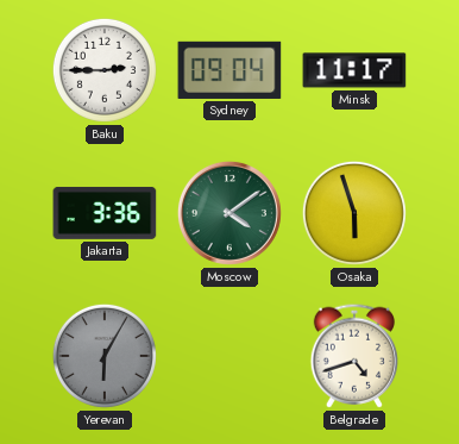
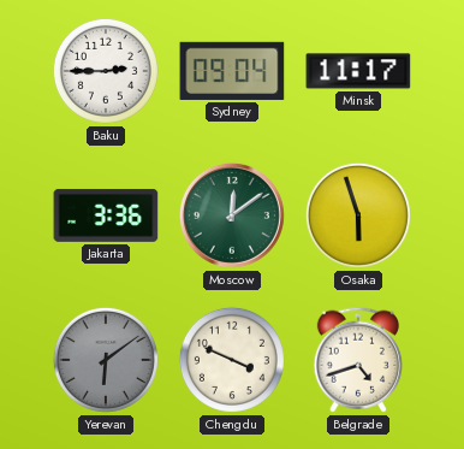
Moscow: 4:09 -> 12:09
Yerevan: 6:05 -> 6:09
Chengdu: none -> 3:49
